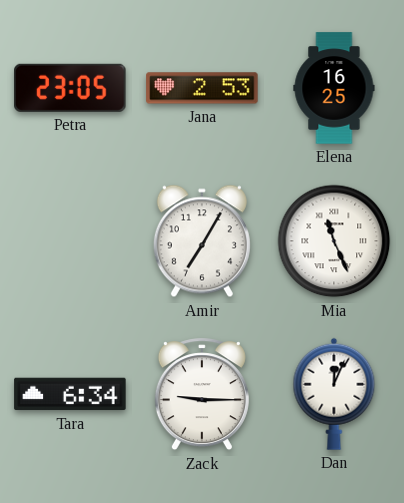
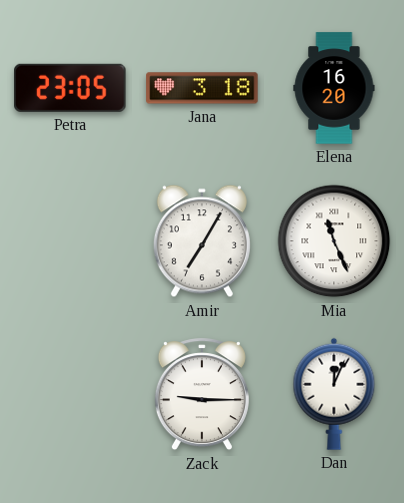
Jana: 2:53 -> 3:18
Elena: 16:25 -> 16:20
Tara: 6:34 -> none
